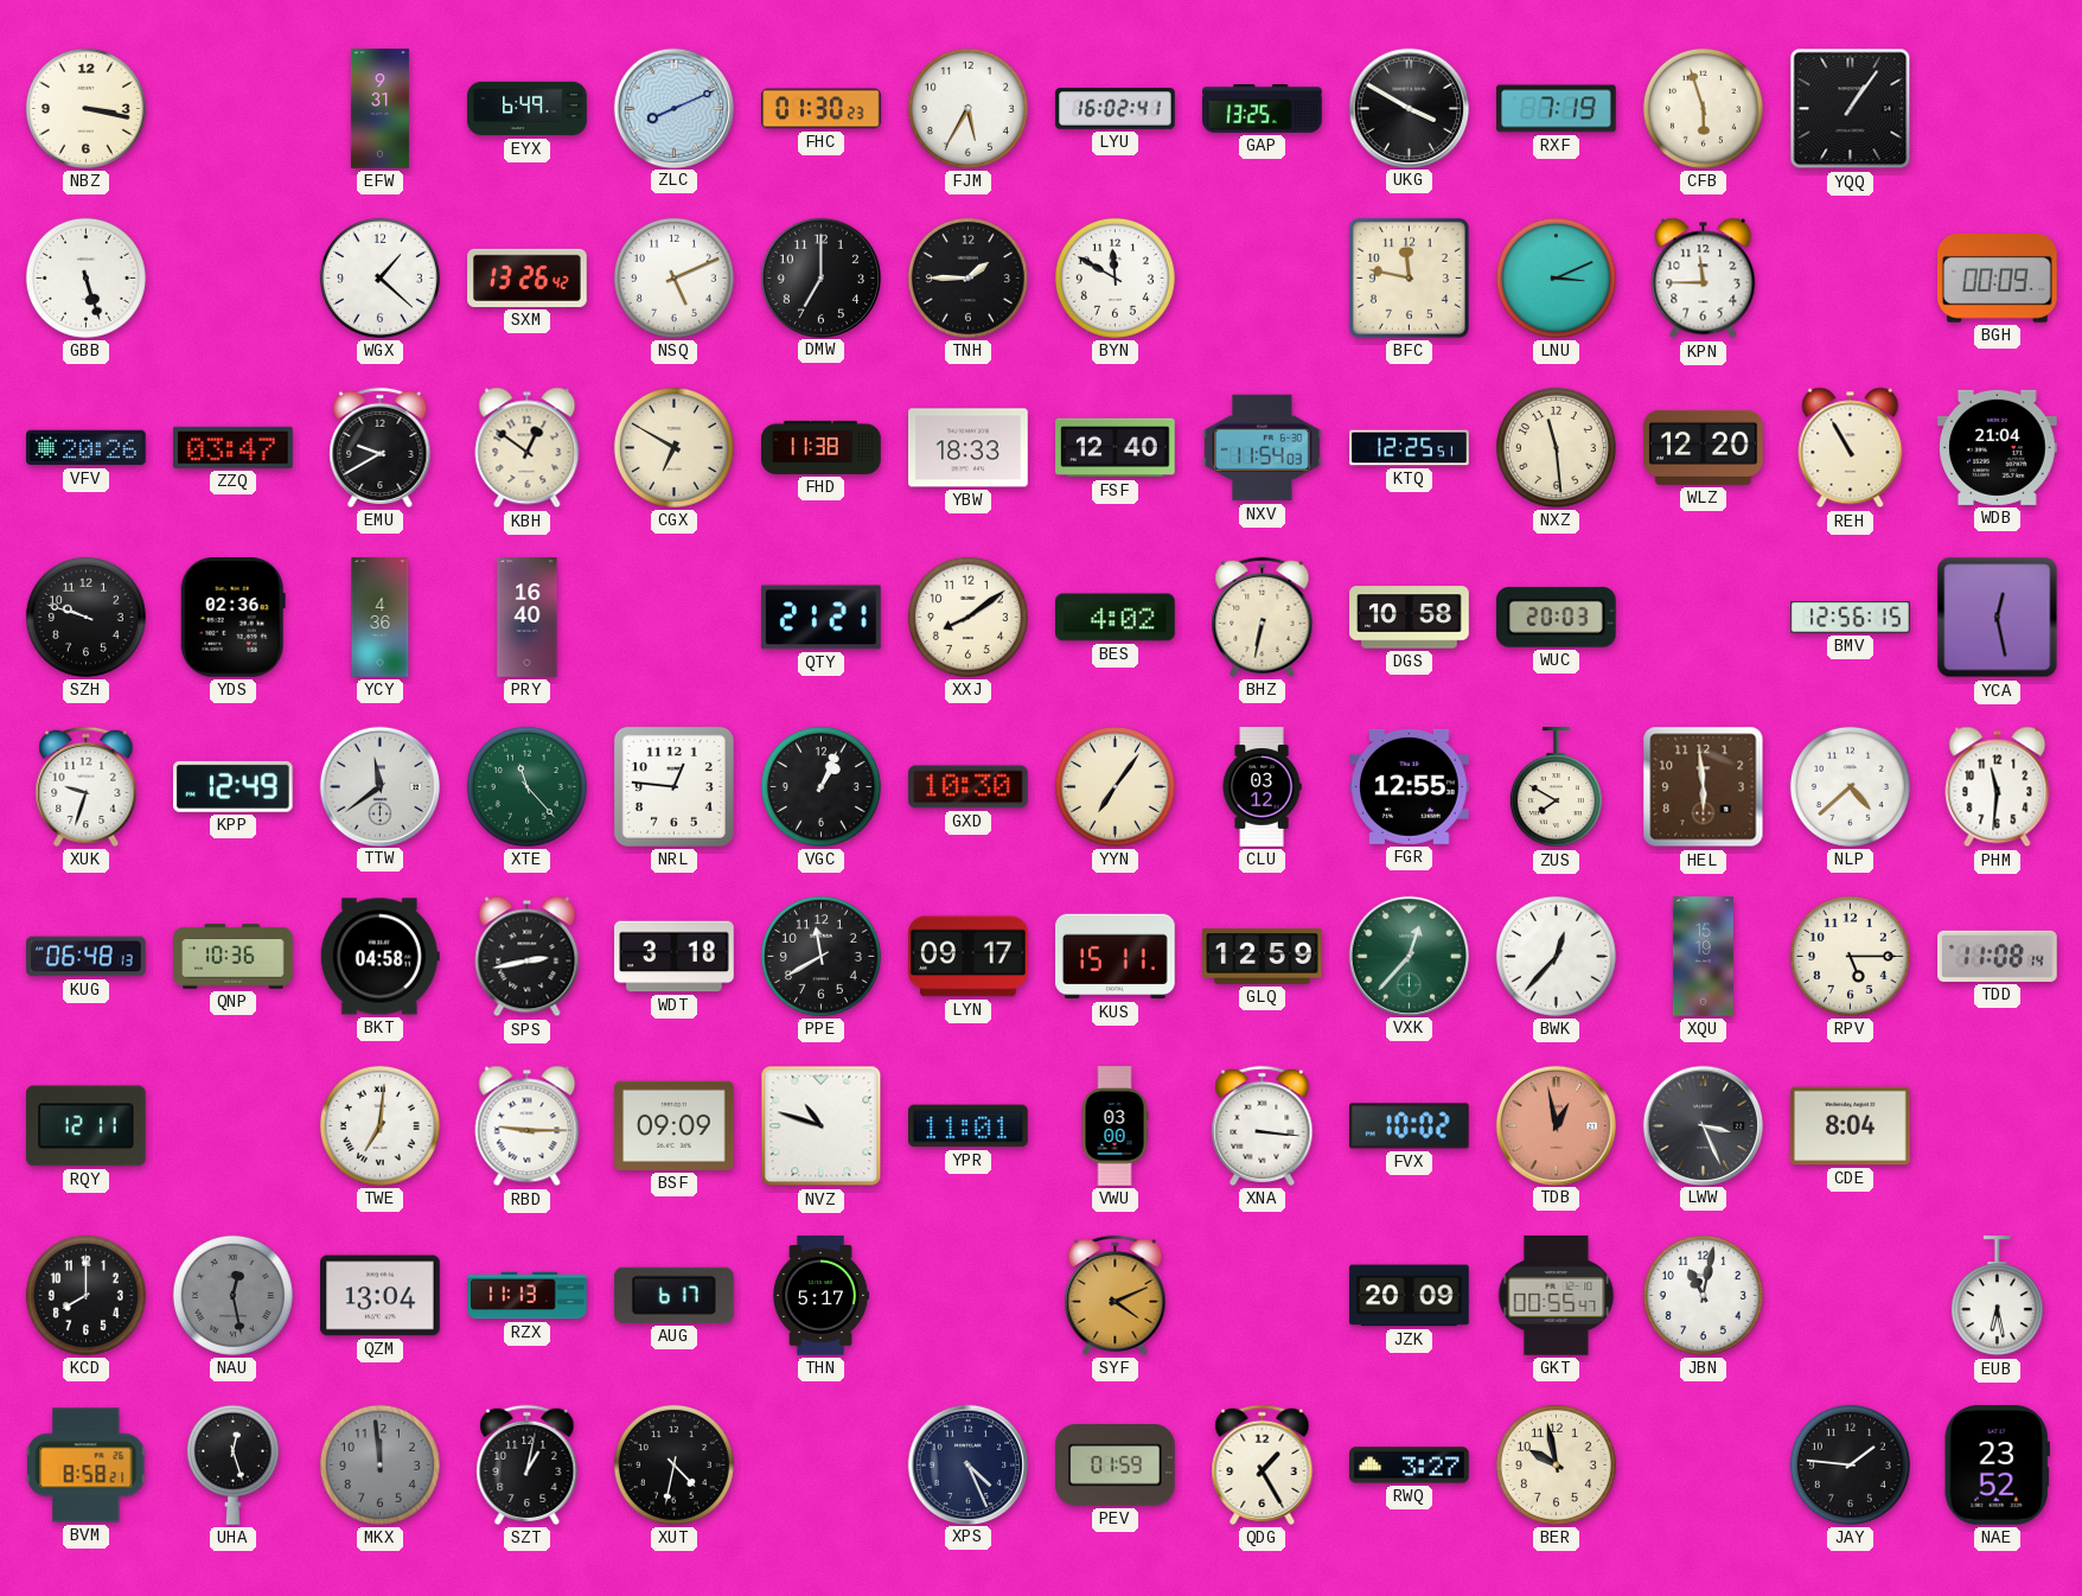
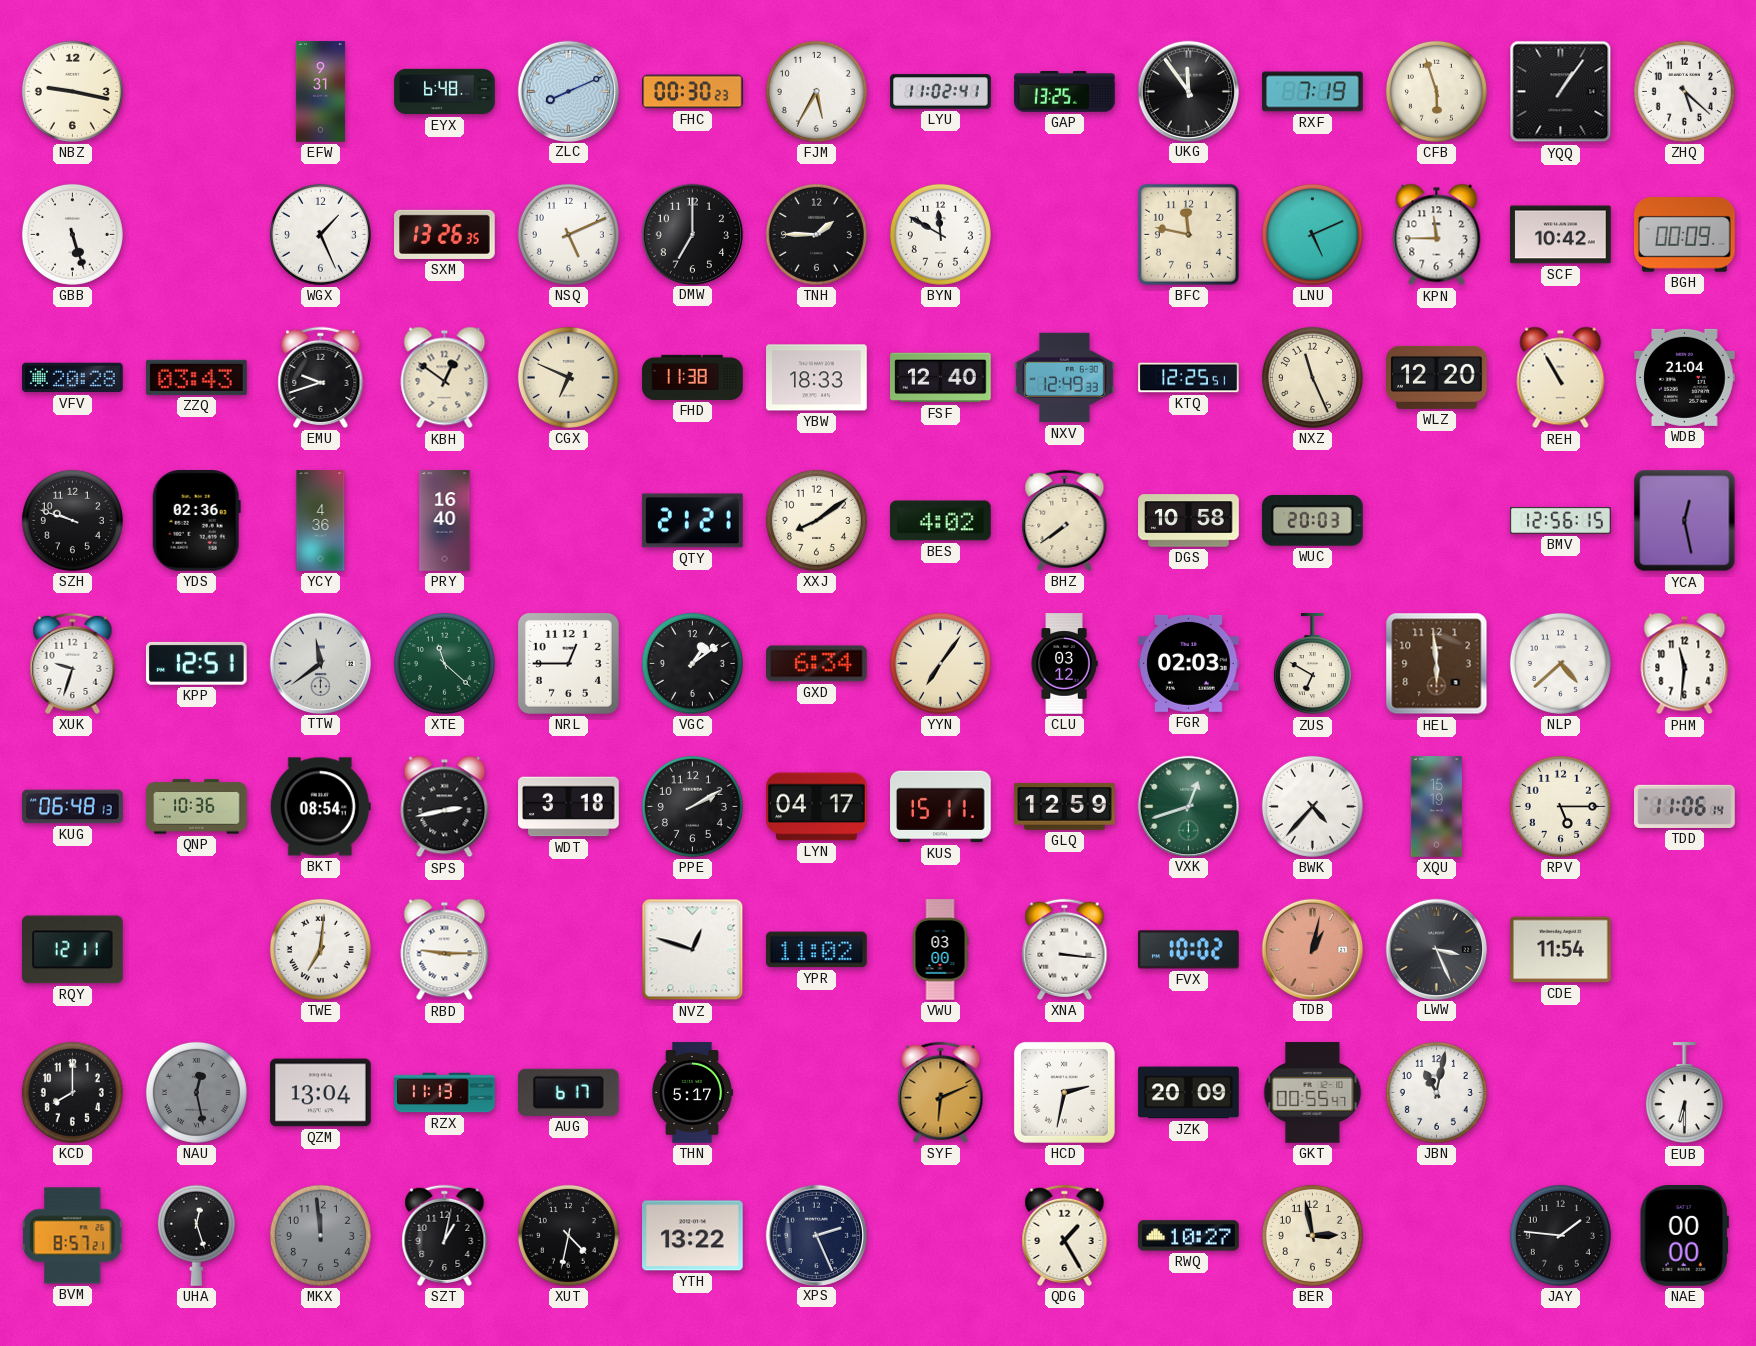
NBZ: 3:17 -> 9:17
EYX: 6:49 -> 6:48
FHC: 01:30 -> 00:30
LYU: 16:02 -> 11:02
UKG: 3:50 -> 11:54
ZHQ: none -> 5:22
WGX: 1:22 -> 1:26
SXM: 13:26:42 -> 13:26:35
LNU: 3:11 -> 5:11
SCF: none -> 10:42
VFV: 20:26 -> 20:28
ZZQ: 03:47 -> 03:43
EMU: 9:40 -> 9:42
CGX: 6:50 -> 6:49
NXV: 11:54 -> 12:49
NXZ: 11:29 -> 11:26
BHZ: 6:32 -> 7:39
KPP: 12:49 -> 12:51
XTE: 11:23 -> 11:22
NRL: 12:46 -> 12:45
VGC: 1:04 -> 1:09
GXD: 10:30 -> 6:34
FGR: 12:55 -> 02:03
ZUS: 7:50 -> 6:50
BKT: 04:58 -> 08:54
PPE: 11:40 -> 2:10
LYN: 09:17 -> 04:17
VXK: 12:37 -> 12:42
BWK: 12:37 -> 4:37
TDD: 11:08 -> 11:06
BSF: 09:09 -> none
NVZ: 10:48 -> 12:48
YPR: 11:01 -> 11:02
TDB: 12:58 -> 1:02
CDE: 8:04 -> 11:54
SYF: 4:11 -> 6:11
HCD: none -> 2:32
EUB: 6:28 -> 6:30
BVM: 8:58 -> 8:57
YTH: none -> 13:22
XPS: 4:26 -> 2:26
PEV: 01:59 -> none
RWQ: 3:27 -> 10:27
BER: 9:58 -> 2:58
NAE: 23:52 -> 00:00
